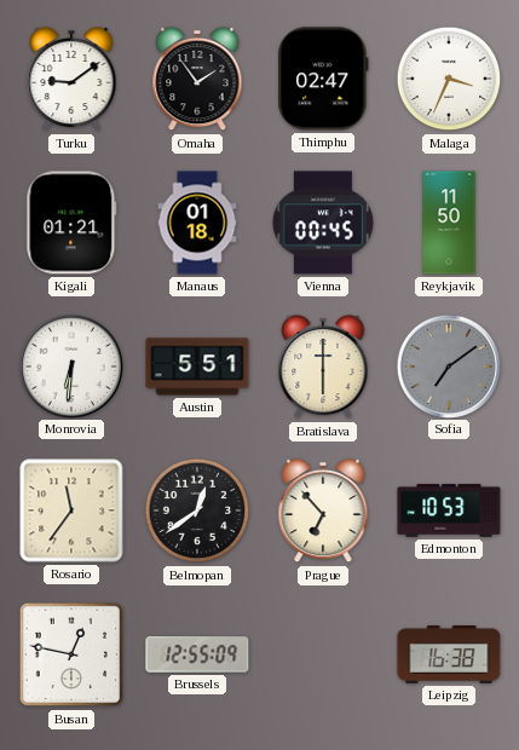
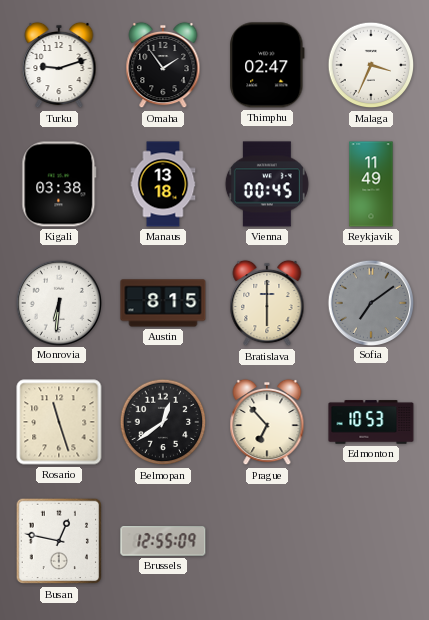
Turku: 9:09 -> 9:12
Kigali: 01:21 -> 03:38
Manaus: 01:18 -> 13:18
Reykjavik: 11:50 -> 11:49
Austin: 5:51 -> 8:15
Rosario: 11:36 -> 11:27
Leipzig: 16:38 -> none
